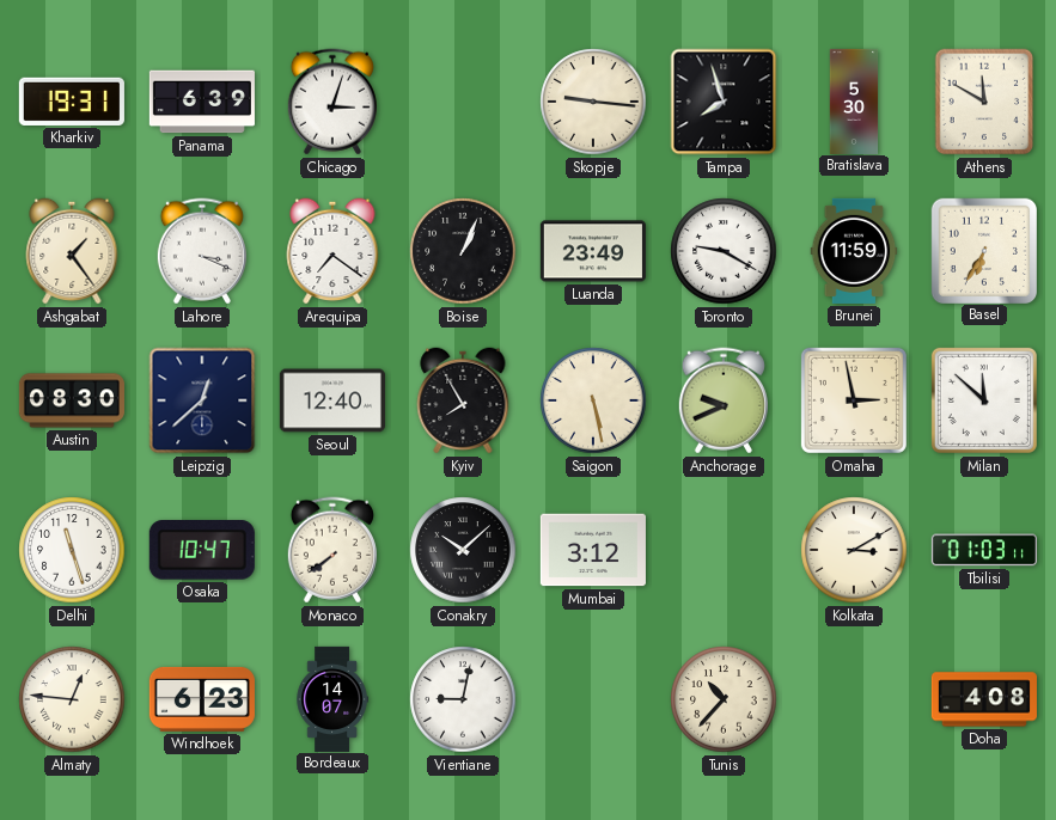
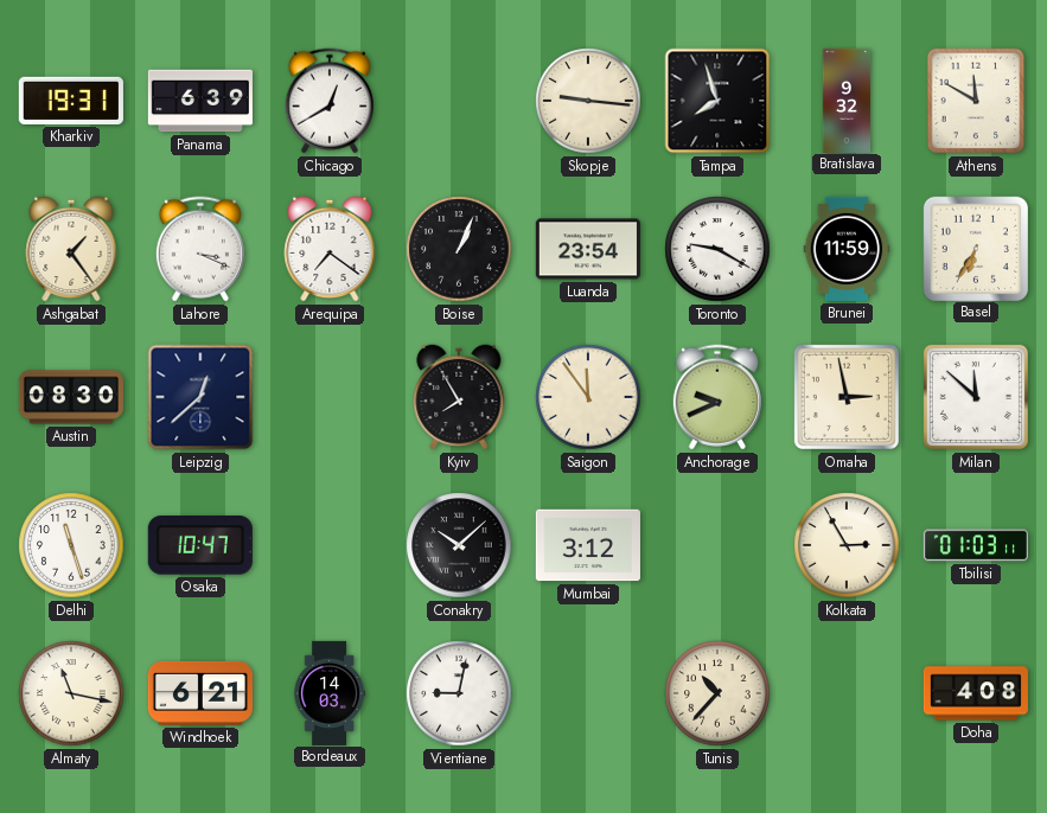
Chicago: 3:03 -> 12:40
Bratislava: 5:30 -> 9:32
Luanda: 23:49 -> 23:54
Seoul: 12:40 -> none
Saigon: 5:28 -> 11:54
Monaco: 7:39 -> none
Kolkata: 3:10 -> 2:55
Almaty: 12:46 -> 11:17
Windhoek: 6:23 -> 6:21
Bordeaux: 14:07 -> 14:03
